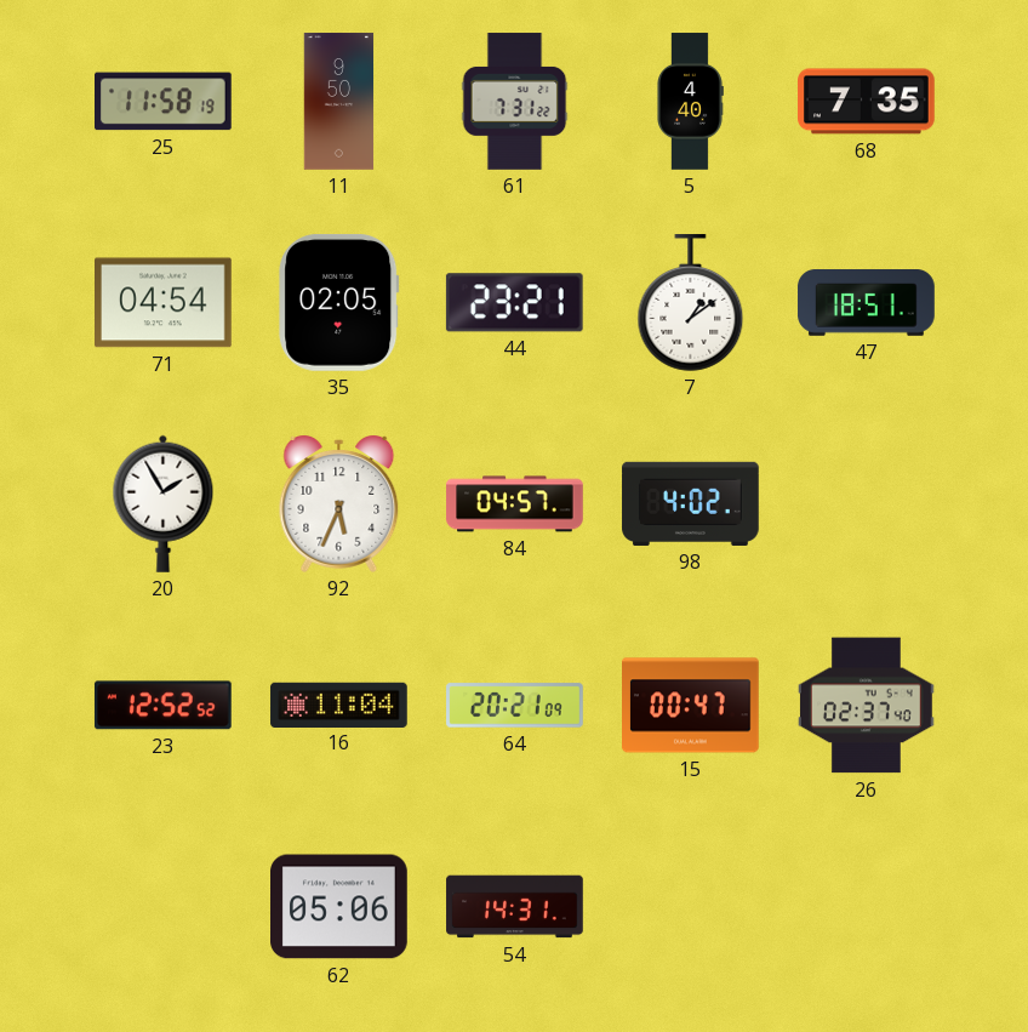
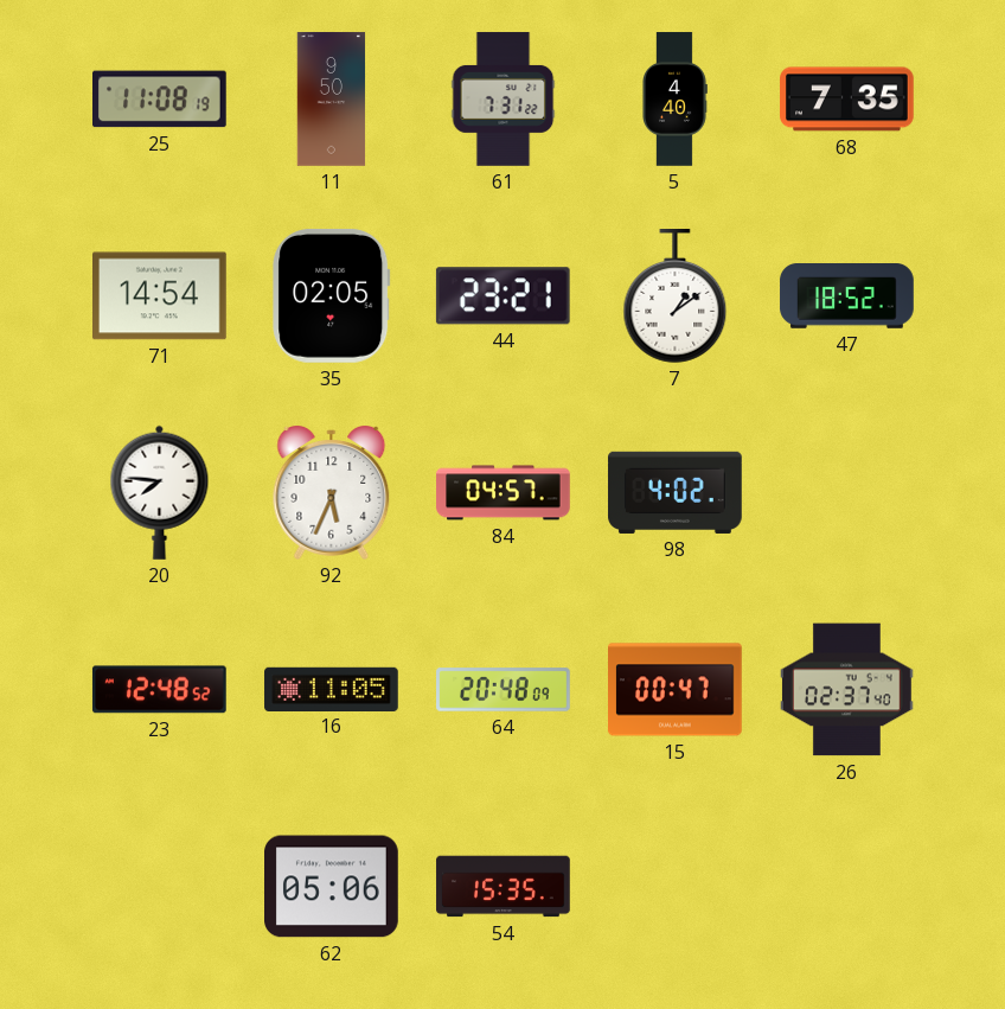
25: 11:58 -> 11:08
71: 04:54 -> 14:54
47: 18:51 -> 18:52
20: 1:55 -> 7:46
23: 12:52 -> 12:48
16: 11:04 -> 11:05
64: 20:21 -> 20:48
54: 14:31 -> 15:35
